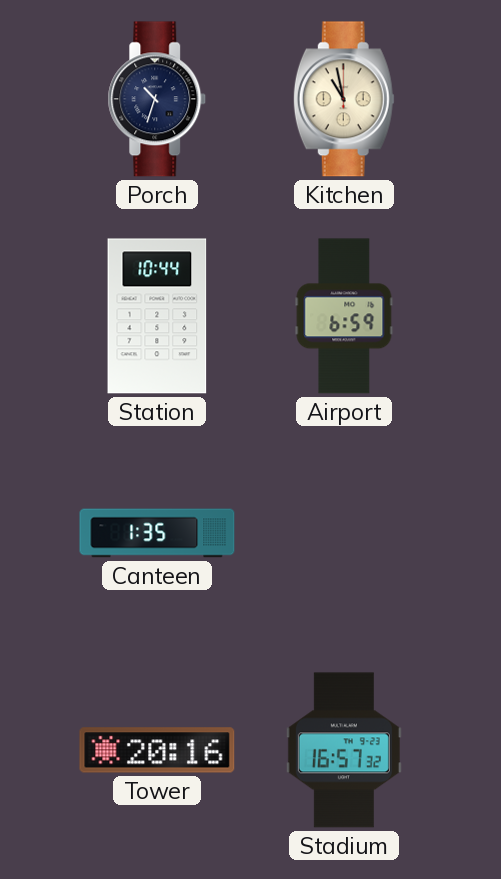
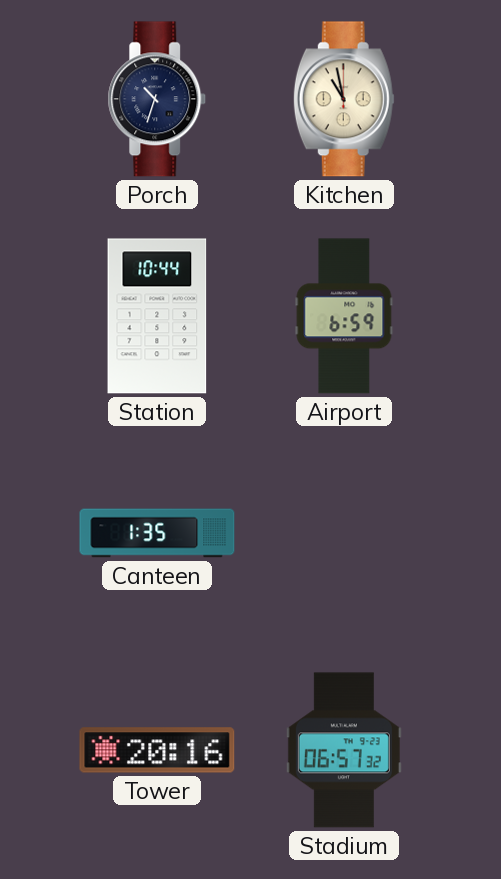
Stadium: 16:57 -> 06:57
